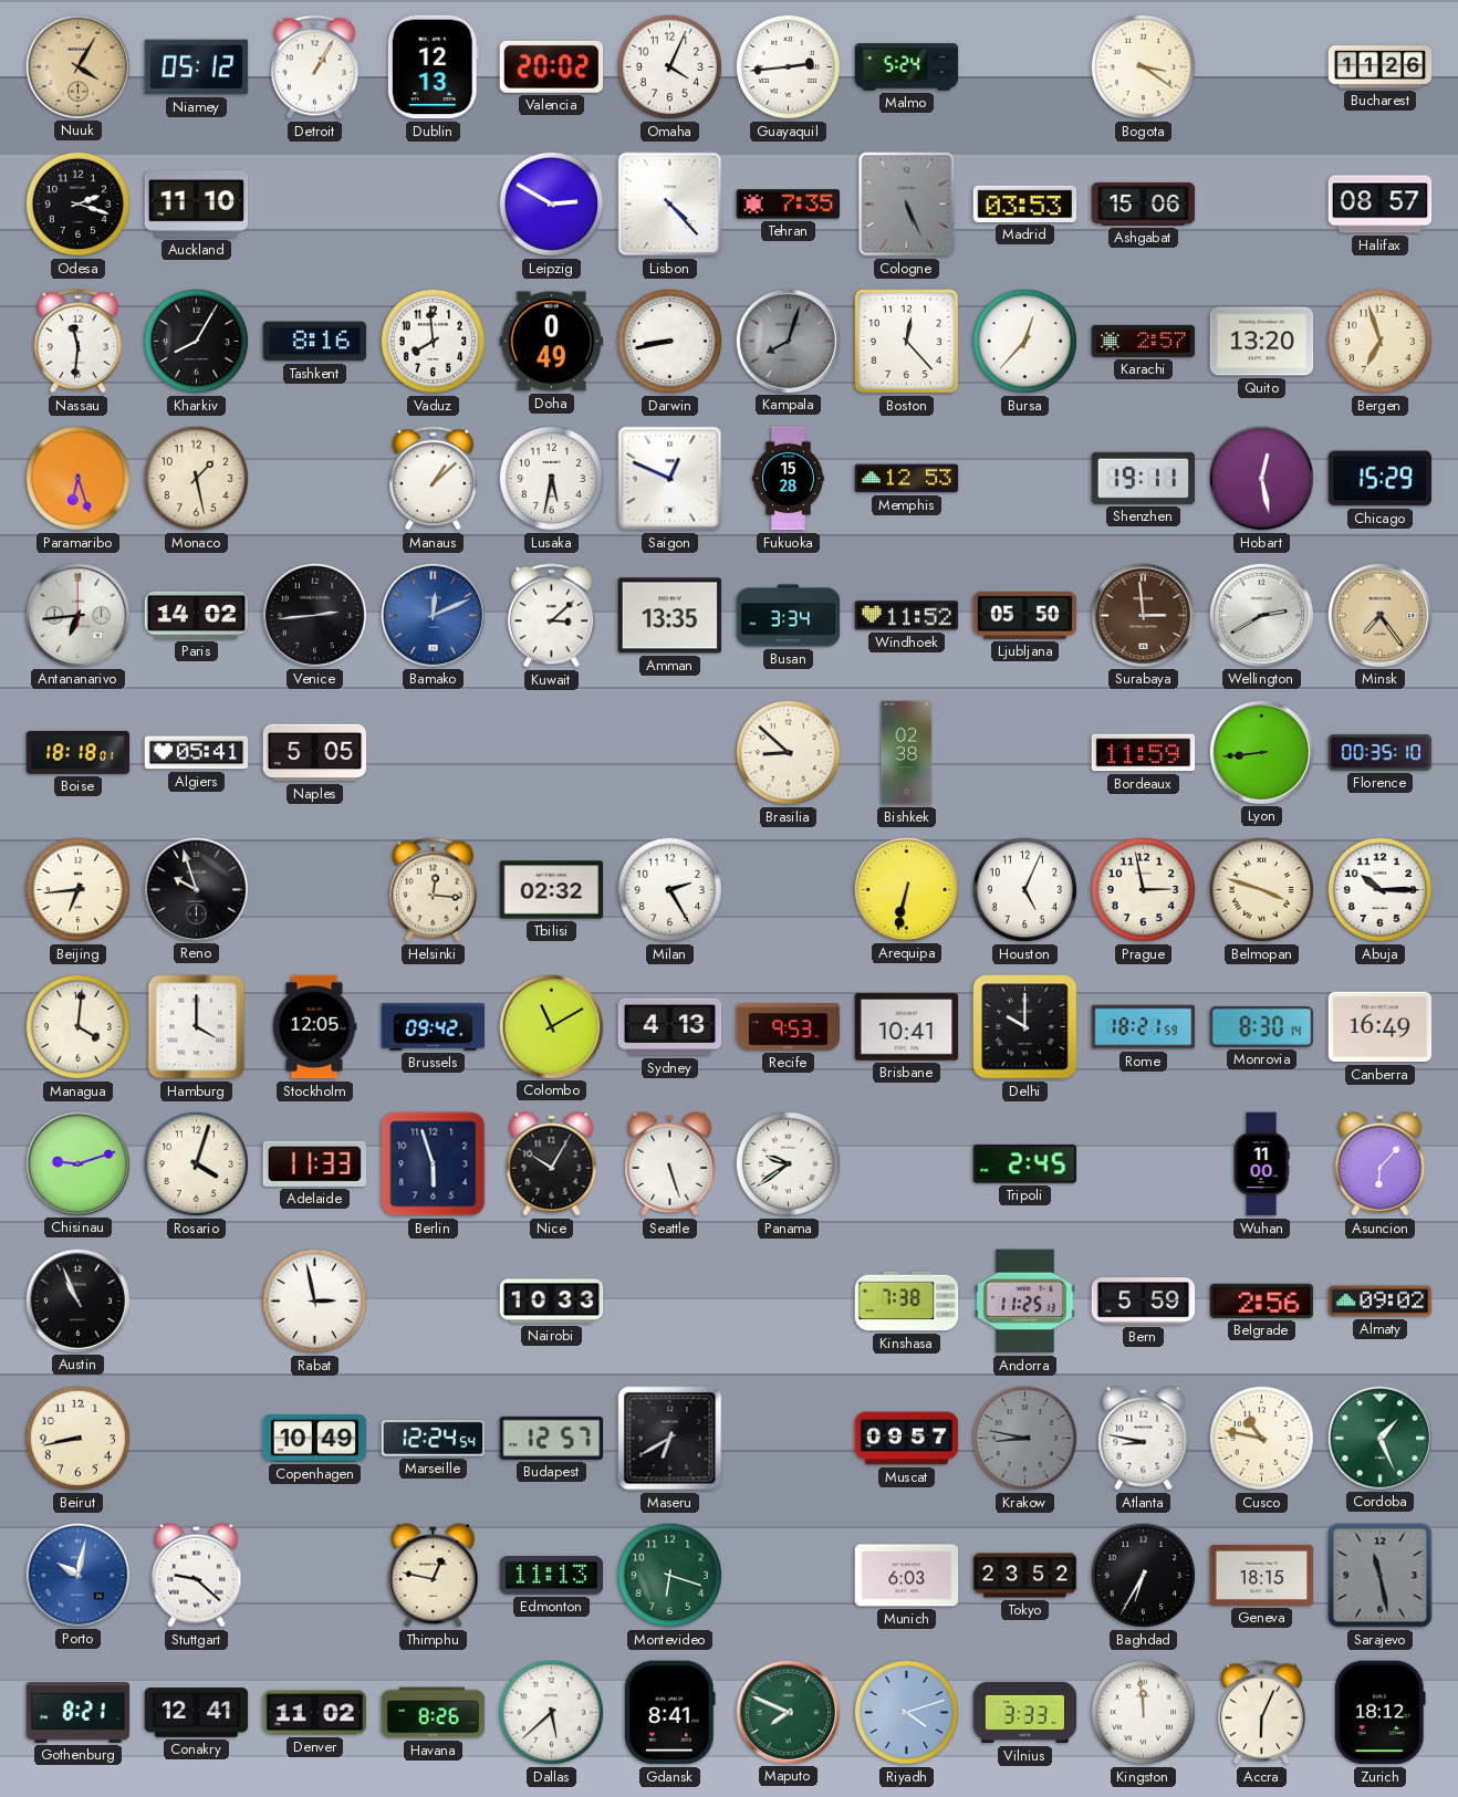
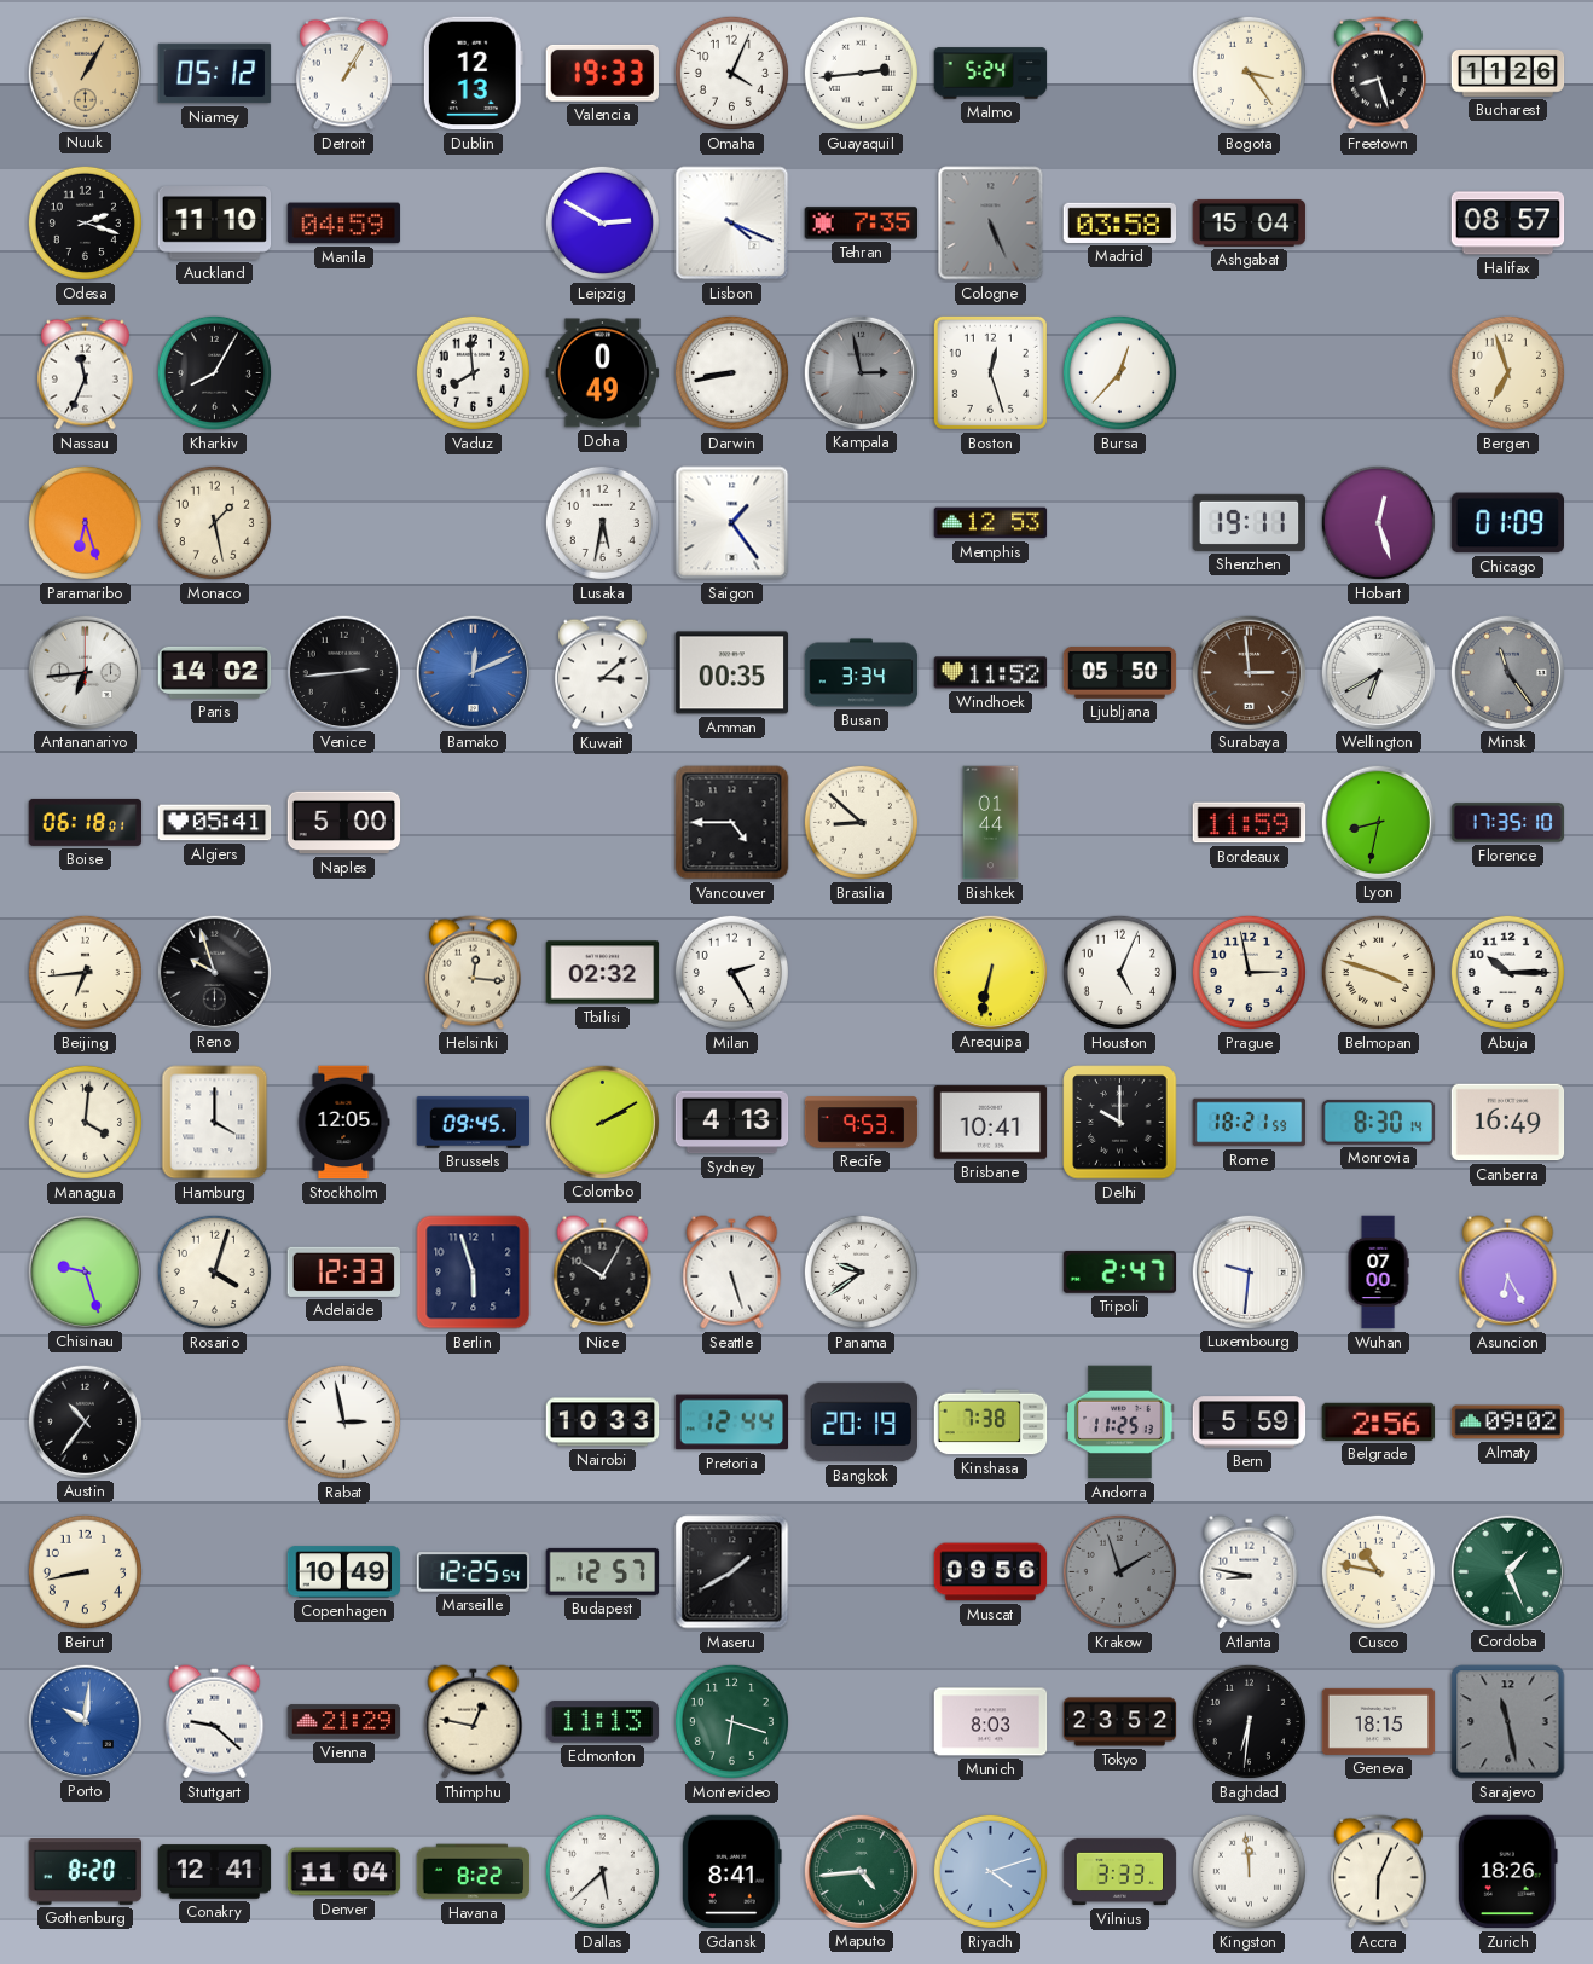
Nuuk: 4:05 -> 1:05
Valencia: 20:02 -> 19:33
Bogota: 3:21 -> 3:24
Freetown: none -> 8:27
Manila: none -> 04:59
Lisbon: 4:23 -> 4:19
Madrid: 03:53 -> 03:58
Ashgabat: 15:06 -> 15:04
Nassau: 11:31 -> 11:34
Tashkent: 8:16 -> none
Kampala: 8:03 -> 2:58
Boston: 12:23 -> 12:27
Karachi: 2:57 -> none
Quito: 13:20 -> none
Manaus: 1:08 -> none
Saigon: 12:49 -> 1:24
Fukuoka: 15:28 -> none
Hobart: 12:28 -> 12:27
Chicago: 15:29 -> 01:09
Amman: 13:35 -> 00:35
Wellington: 2:40 -> 6:40
Minsk: 7:24 -> 11:24
Minsk dial: champagne -> grey
Boise: 18:18 -> 06:18
Naples: 5:05 -> 5:00
Vancouver: none -> 4:45
Bishkek: 02:38 -> 01:44
Lyon: 8:44 -> 8:32
Florence: 00:35 -> 17:35
Brussels: 09:42 -> 09:45
Colombo: 11:10 -> 2:10
Chisinau: 9:12 -> 9:27
Adelaide: 11:33 -> 12:33
Tripoli: 2:45 -> 2:47
Luxembourg: none -> 9:31
Wuhan: 11:00 -> 07:00
Asuncion: 6:07 -> 6:25
Austin: 10:56 -> 10:36
Pretoria: none -> 12:44
Bangkok: none -> 20:19
Marseille: 12:24 -> 12:25
Maseru: 6:40 -> 1:40
Muscat: 09:57 -> 09:56
Krakow: 8:47 -> 1:57
Porto: 10:02 -> 10:01
Vienna: none -> 21:29
Munich: 6:03 -> 8:03
Baghdad: 6:35 -> 6:31
Gothenburg: 8:21 -> 8:20
Denver: 11:02 -> 11:04
Havana: 8:26 -> 8:22
Maputo: 7:49 -> 4:44
Zurich: 18:12 -> 18:26
